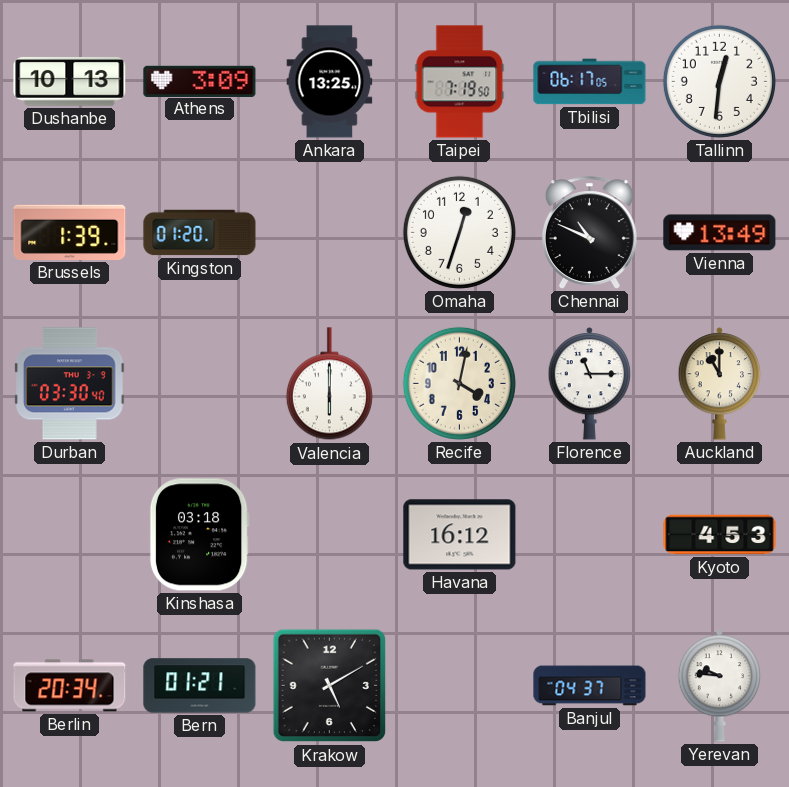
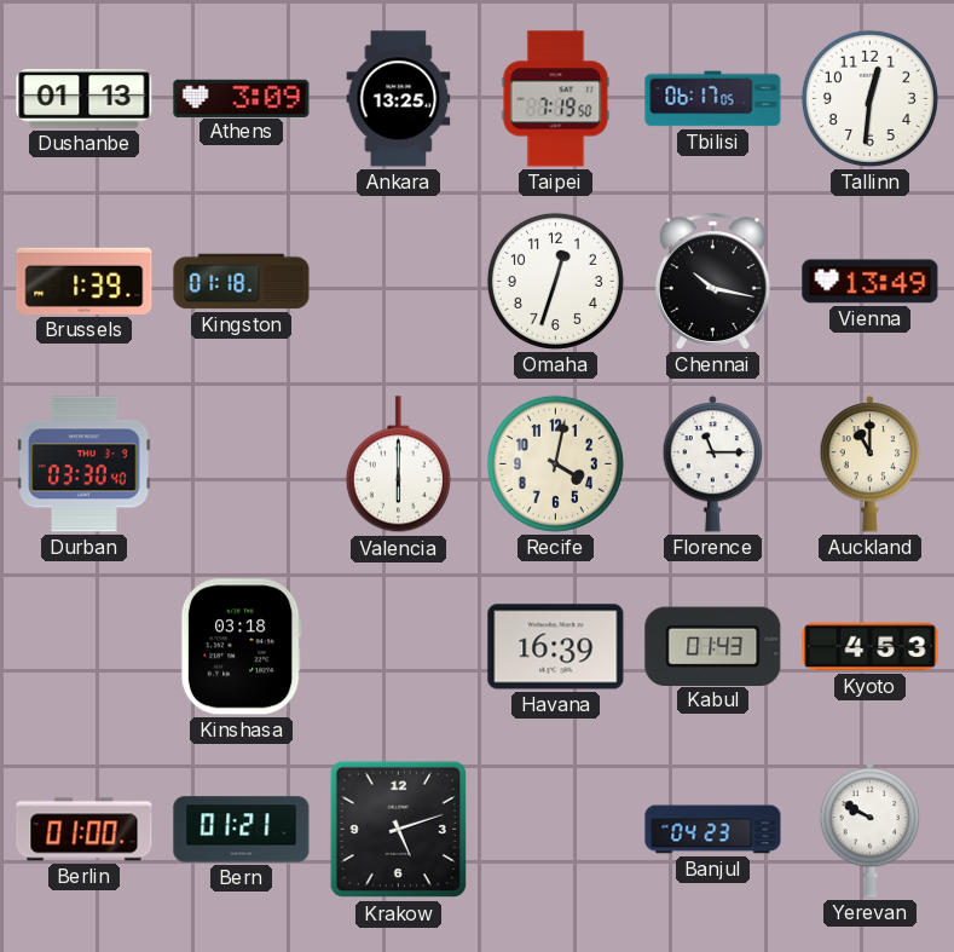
Dushanbe: 10:13 -> 01:13
Kingston: 01:20 -> 01:18
Chennai: 10:49 -> 10:17
Havana: 16:12 -> 16:39
Kabul: none -> 01:43
Berlin: 20:34 -> 01:00
Krakow: 5:10 -> 5:12
Banjul: 04:37 -> 04:23
Yerevan: 9:46 -> 9:50
